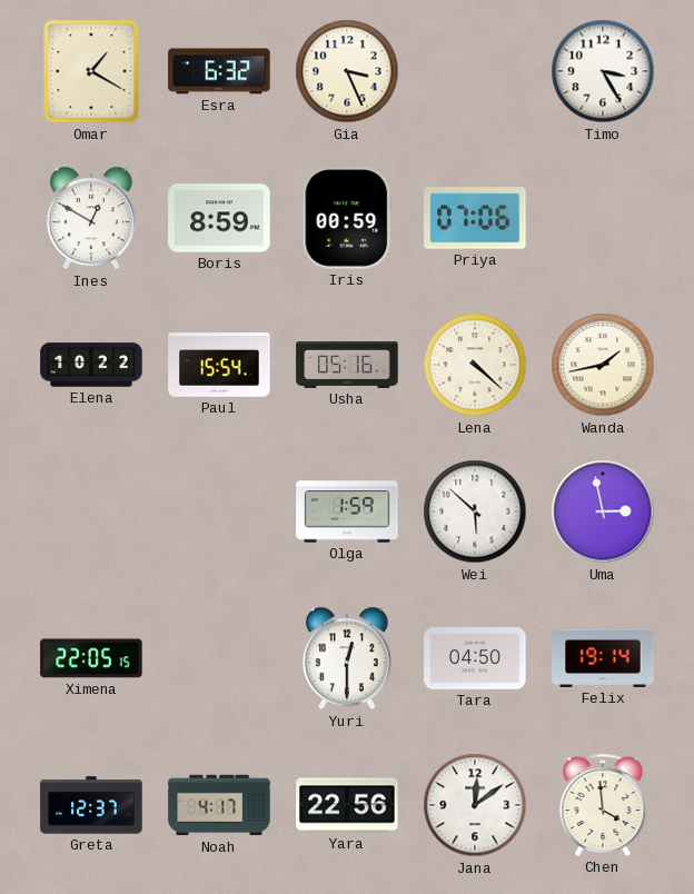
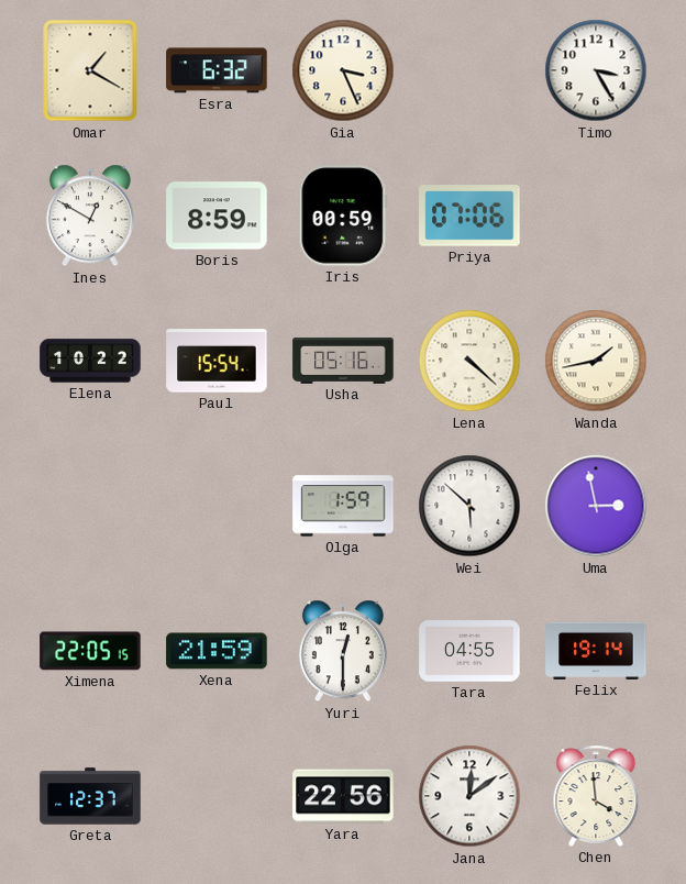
Xena: none -> 21:59
Tara: 04:50 -> 04:55
Noah: 4:17 -> none
